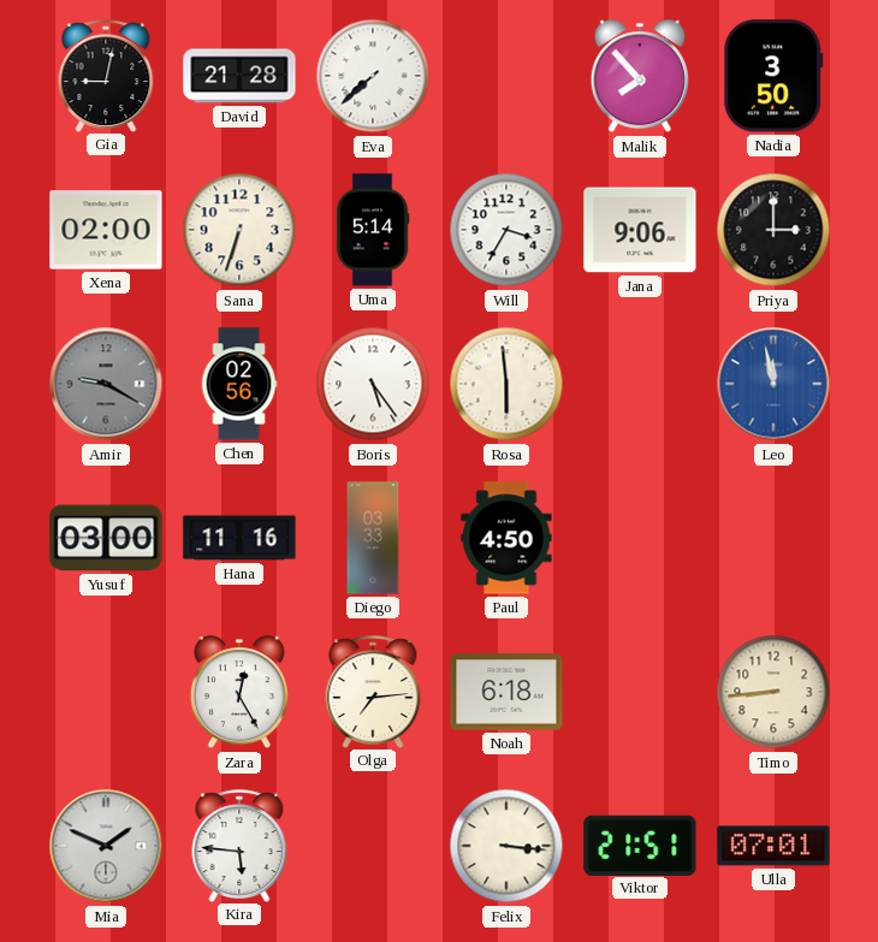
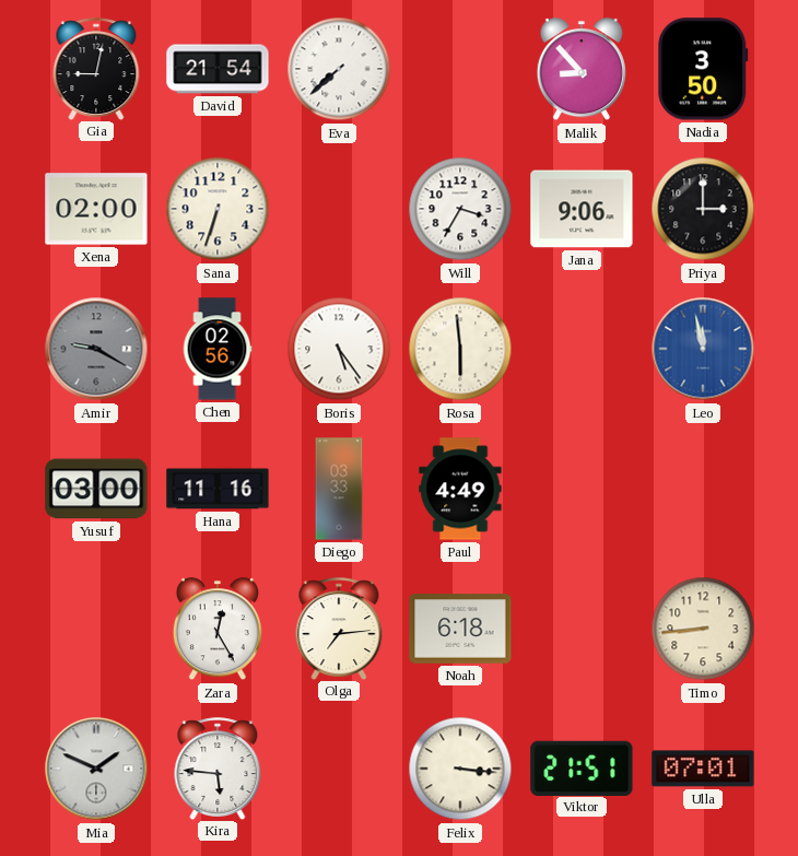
David: 21:28 -> 21:54
Malik: 7:53 -> 8:53
Uma: 5:14 -> none
Paul: 4:50 -> 4:49
